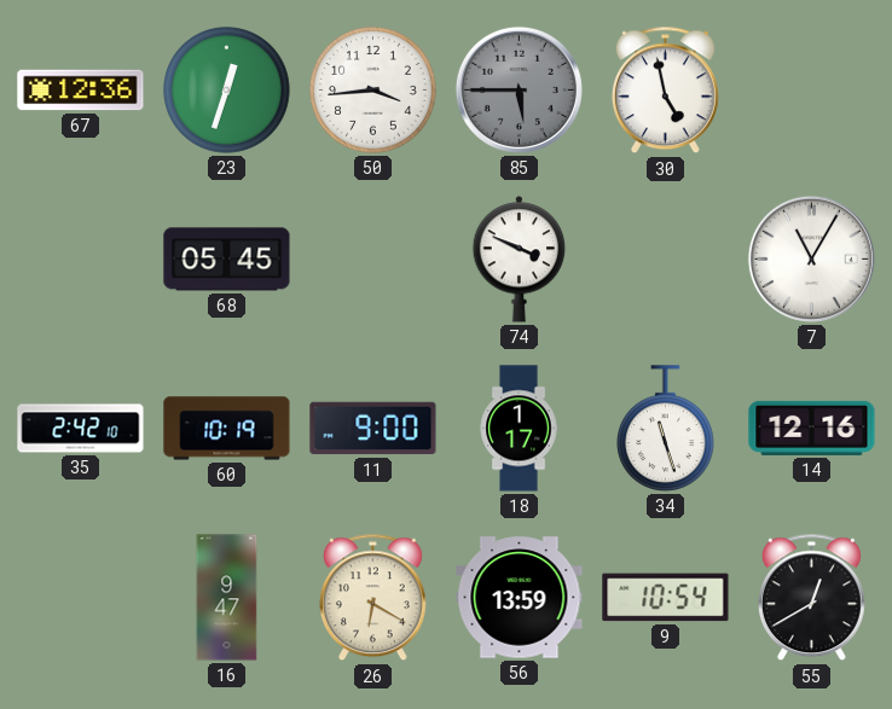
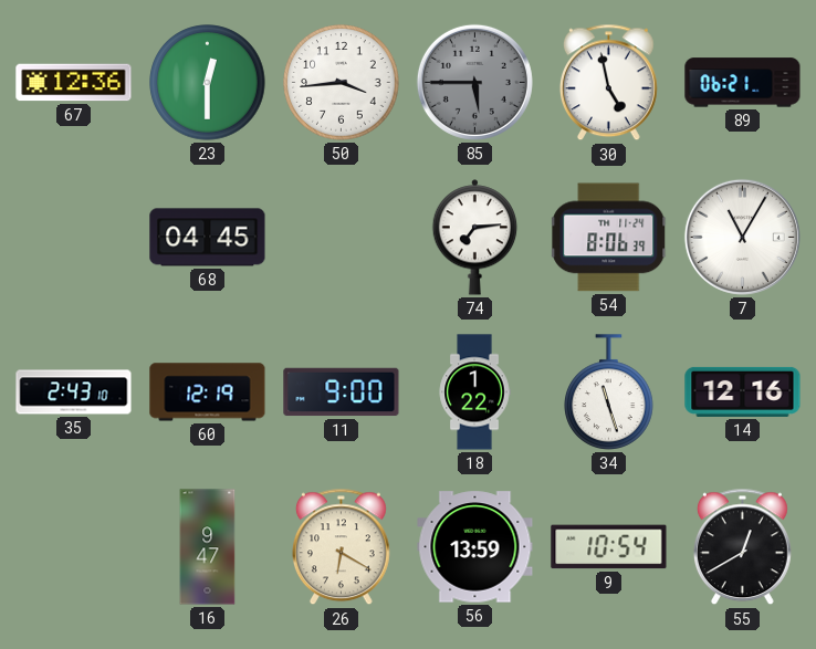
23: 12:33 -> 12:30
89: none -> 06:21
68: 05:45 -> 04:45
74: 3:49 -> 7:14
54: none -> 8:06
35: 2:42 -> 2:43
60: 10:19 -> 12:19
18: 1:17 -> 1:22
